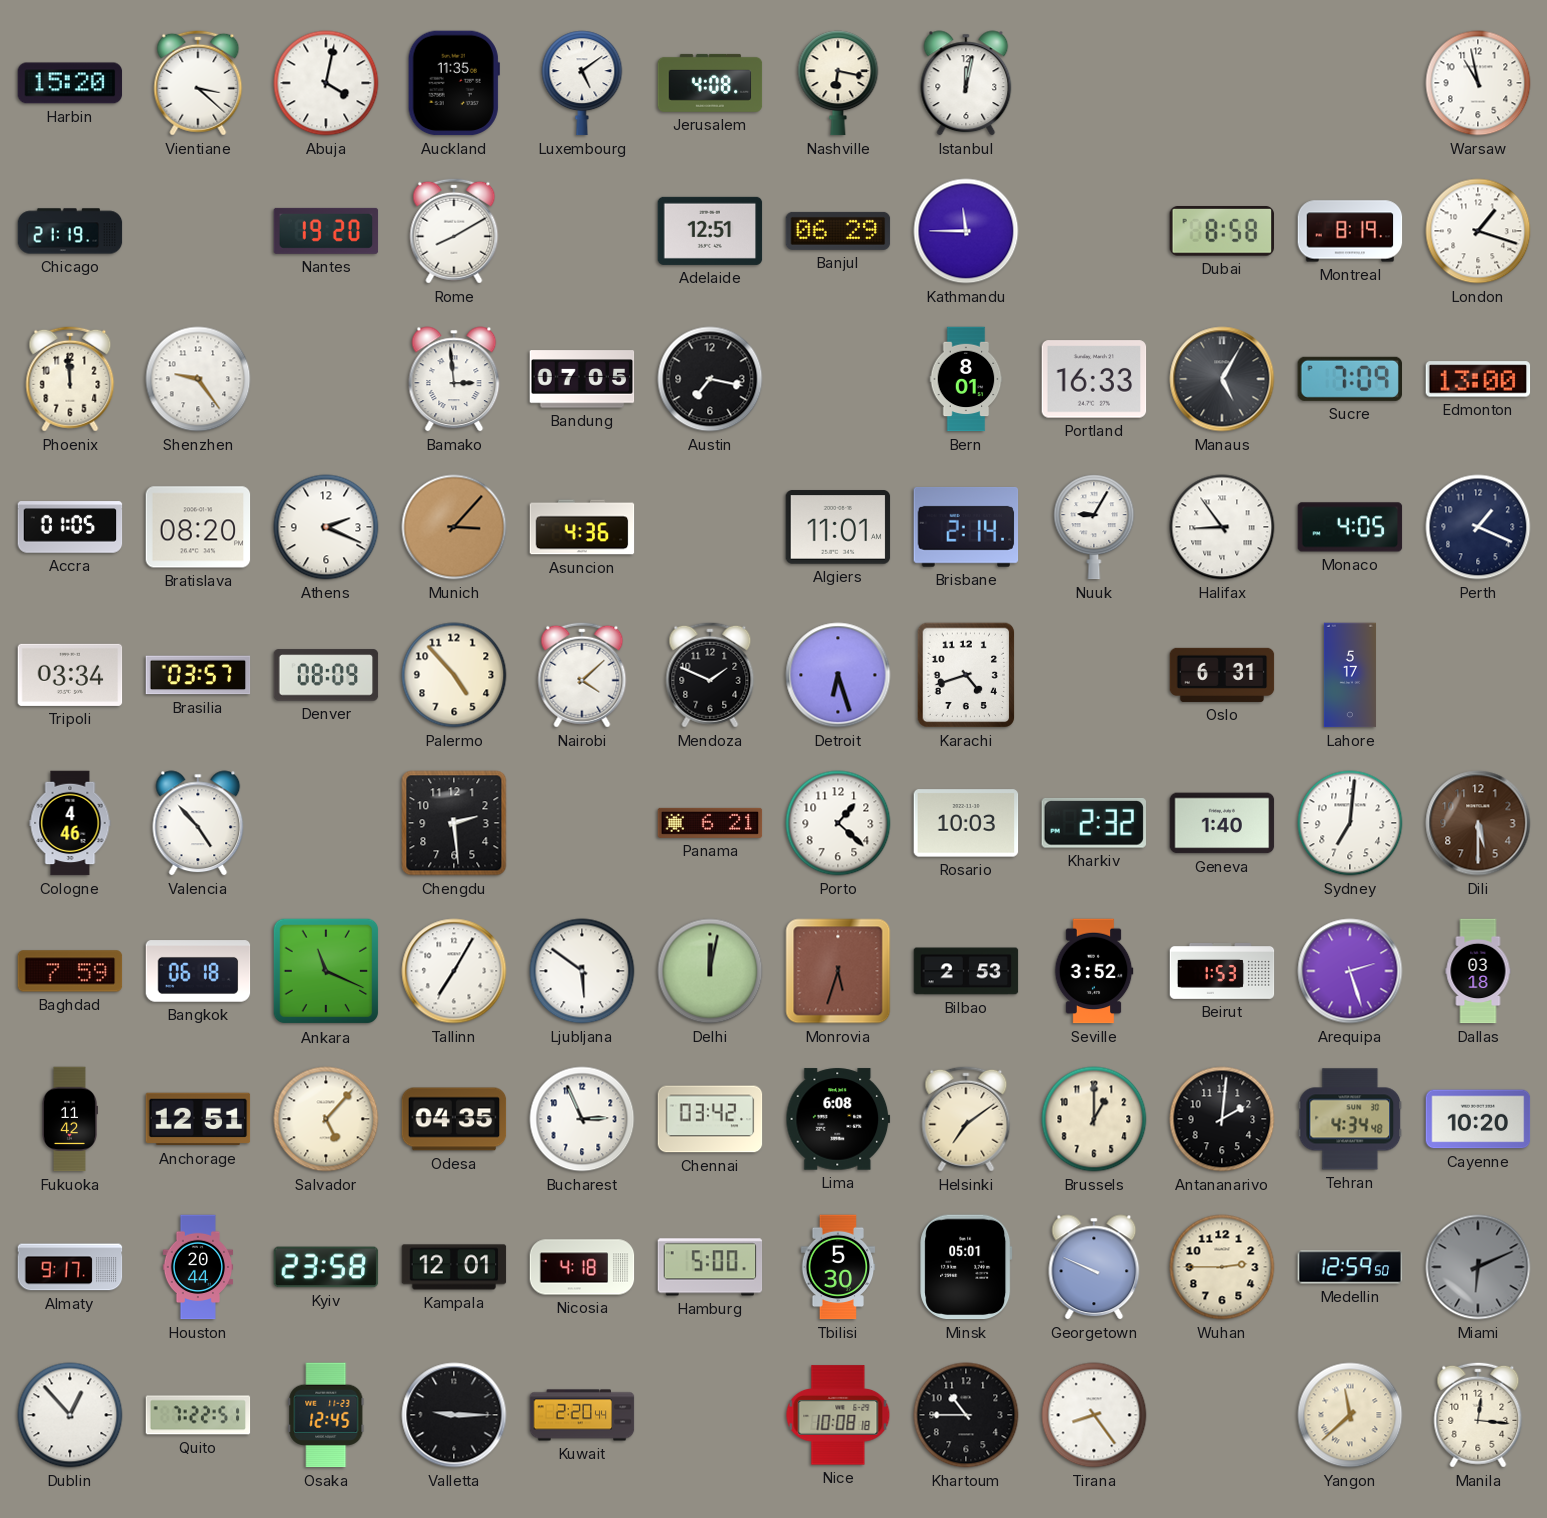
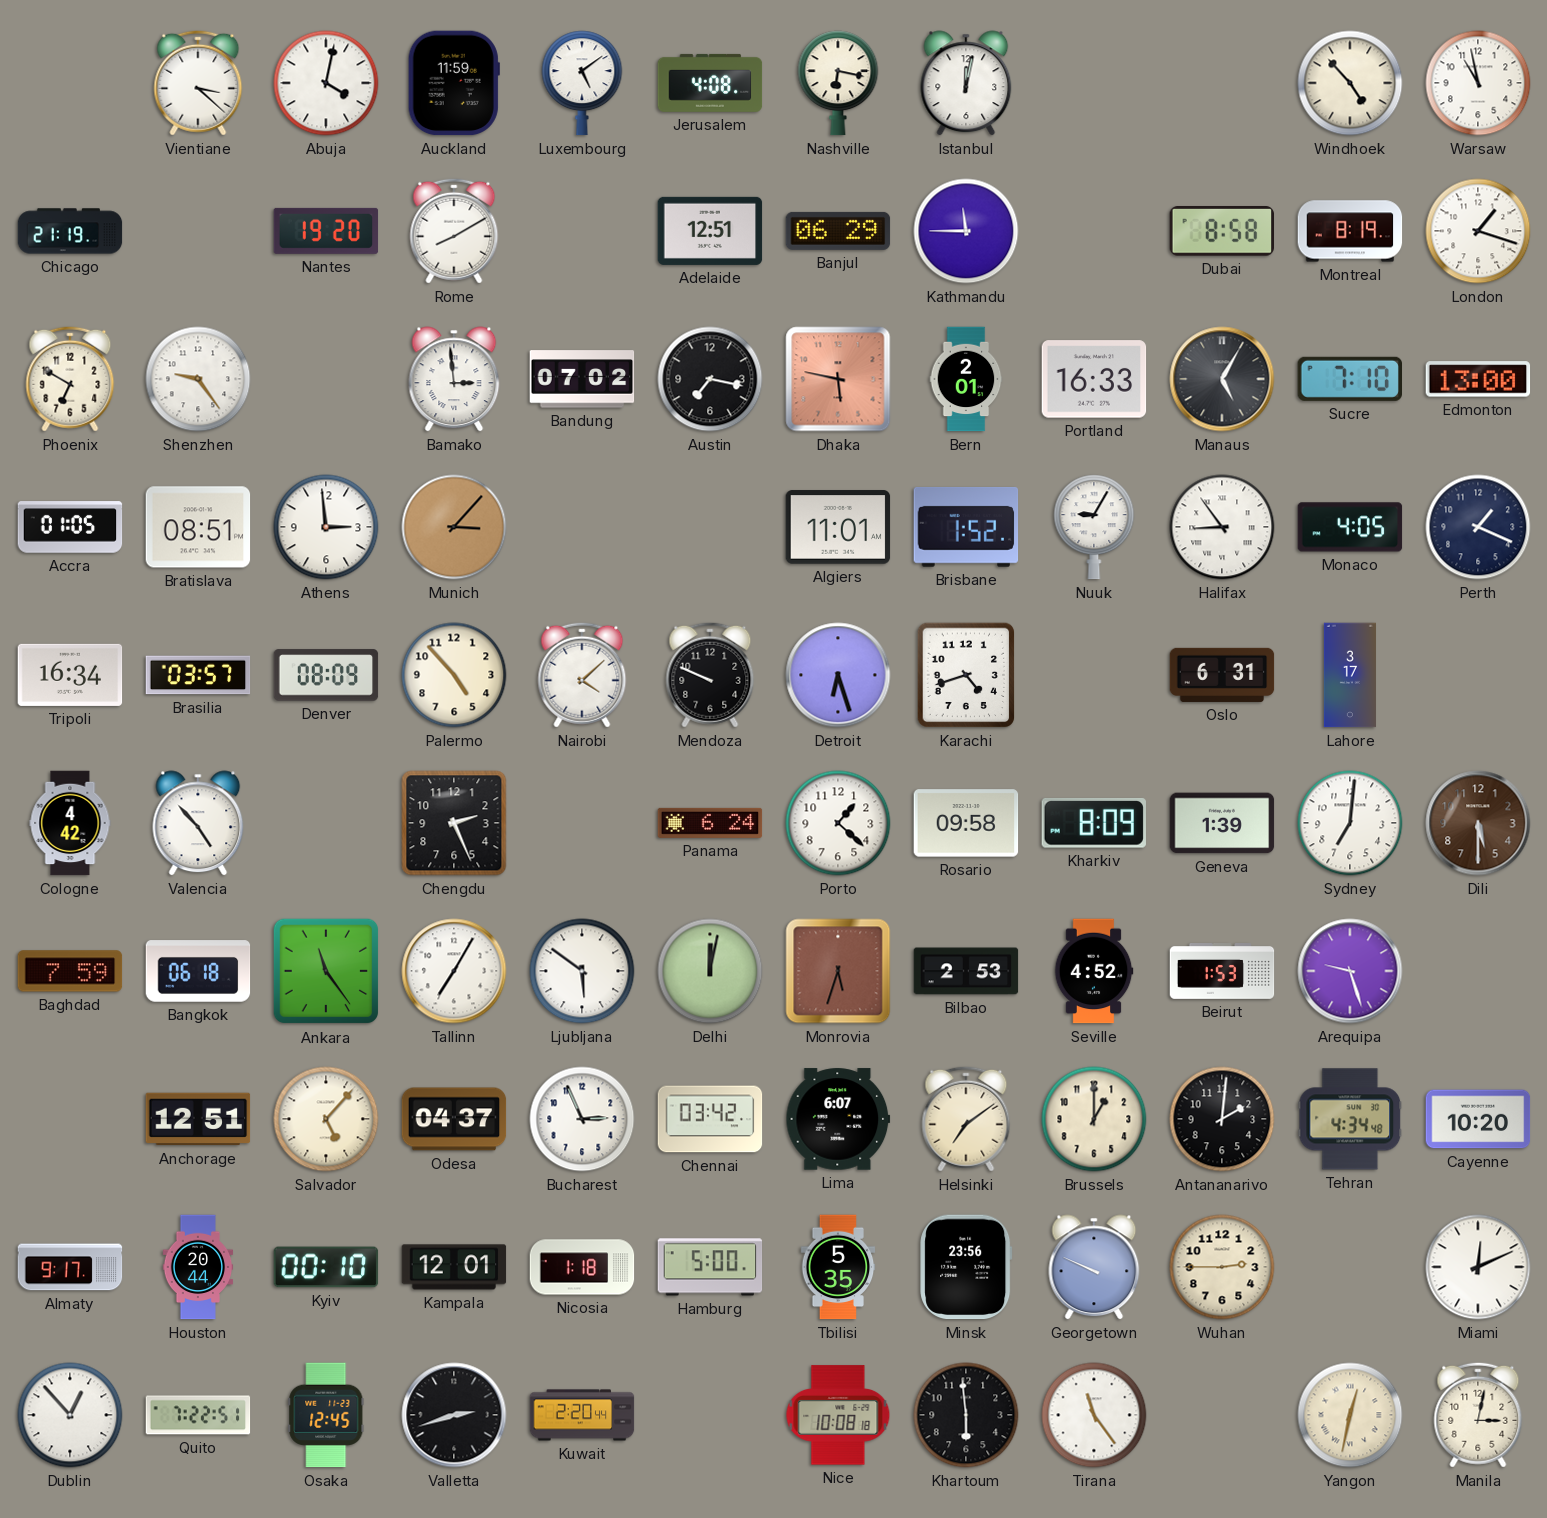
Harbin: 15:20 -> none
Auckland: 11:35 -> 11:59
Windhoek: none -> 4:53
Phoenix: 11:59 -> 6:50
Bandung: 07:05 -> 07:02
Dhaka: none -> 5:47
Bern: 8:01 -> 2:01
Sucre: 7:09 -> 7:10
Bratislava: 08:20 -> 08:51
Athens: 2:19 -> 2:59
Asuncion: 4:36 -> none
Brisbane: 2:14 -> 1:52
Tripoli: 03:34 -> 16:34
Mendoza: 1:49 -> 9:49
Lahore: 5:17 -> 3:17
Cologne: 4:46 -> 4:42
Chengdu: 2:29 -> 2:26
Panama: 6:21 -> 6:24
Rosario: 10:03 -> 09:58
Kharkiv: 2:32 -> 8:09
Geneva: 1:40 -> 1:39
Ankara: 11:19 -> 11:24
Seville: 3:52 -> 4:52
Arequipa: 2:27 -> 9:27
Dallas: 03:18 -> none
Fukuoka: 11:42 -> none
Odesa: 04:35 -> 04:37
Lima: 6:08 -> 6:07
Kyiv: 23:58 -> 00:10
Nicosia: 4:18 -> 1:18
Tbilisi: 5:30 -> 5:35
Minsk: 05:01 -> 23:56
Medellin: 12:59 -> none
Miami: 6:11 -> 12:11
Miami dial: grey -> white
Valletta: 9:15 -> 2:42
Khartoum: 10:45 -> 5:59
Tirana: 8:24 -> 11:24
Yangon: 11:38 -> 12:32
Manila: 12:16 -> 3:02
